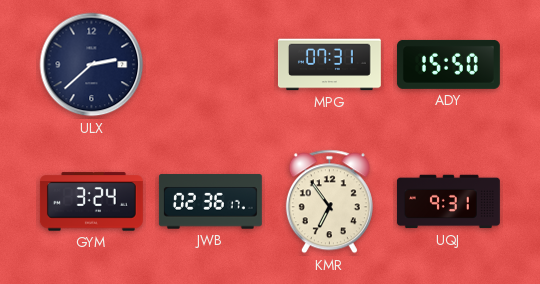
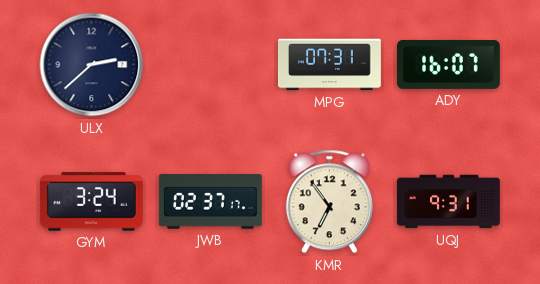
ADY: 15:50 -> 16:07
JWB: 02:36 -> 02:37
